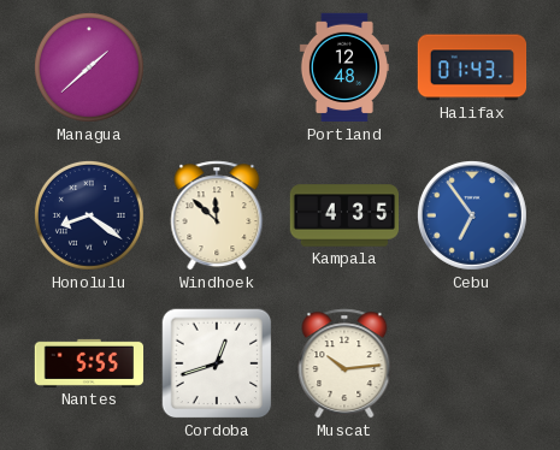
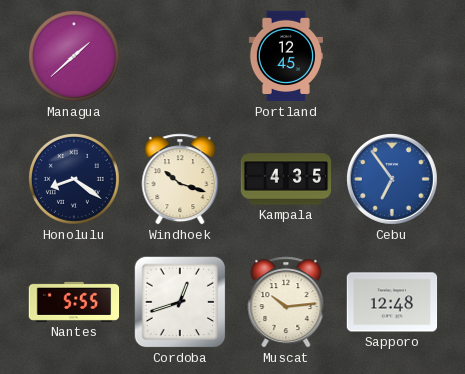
Portland: 12:48 -> 12:45
Halifax: 01:43 -> none
Windhoek: 11:52 -> 10:18
Sapporo: none -> 12:48
